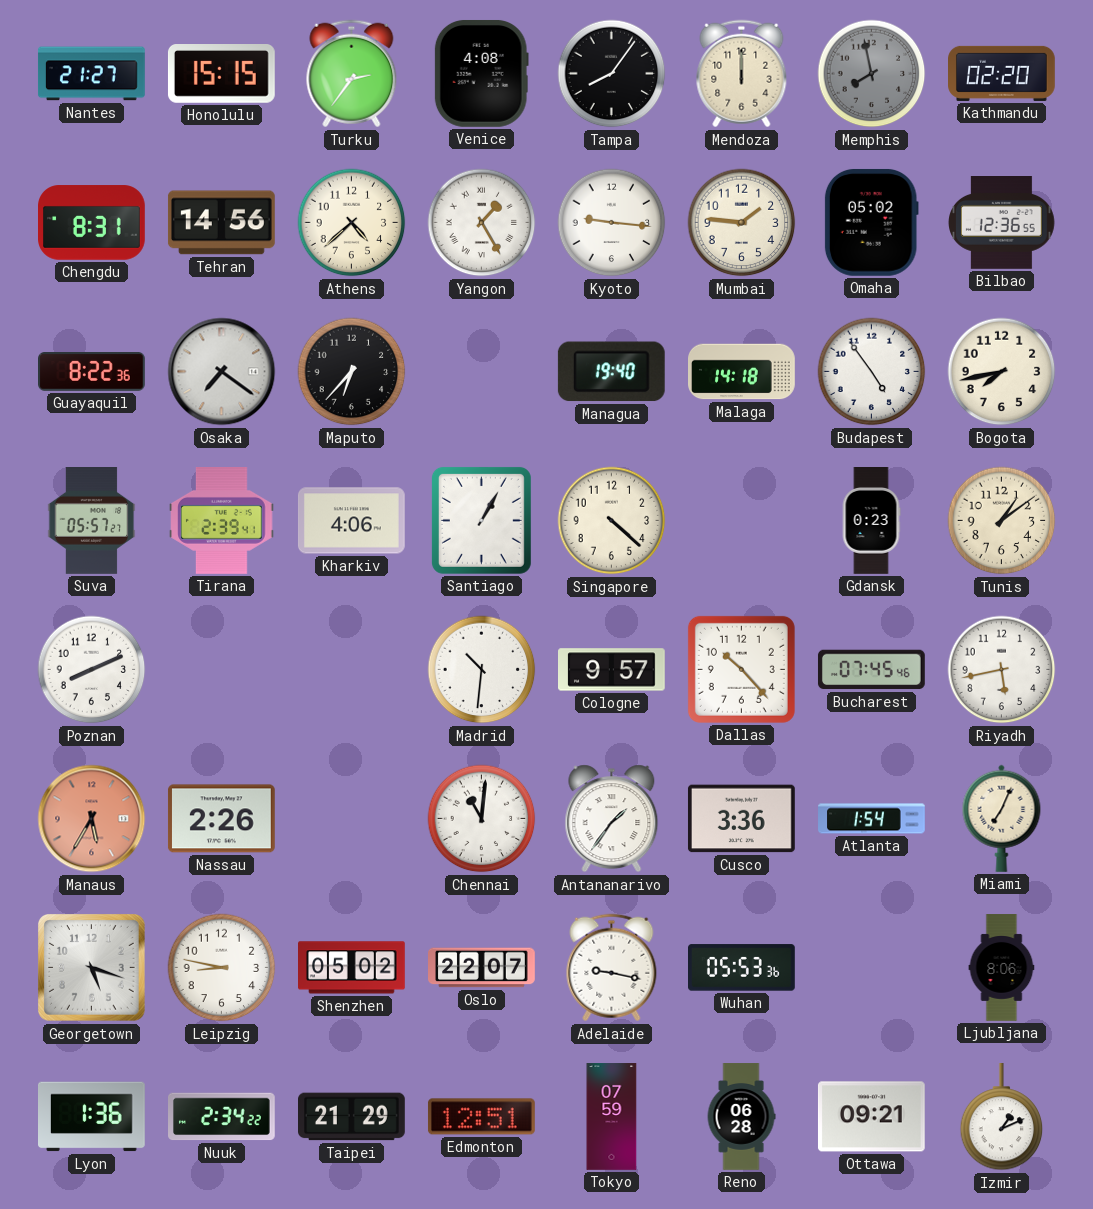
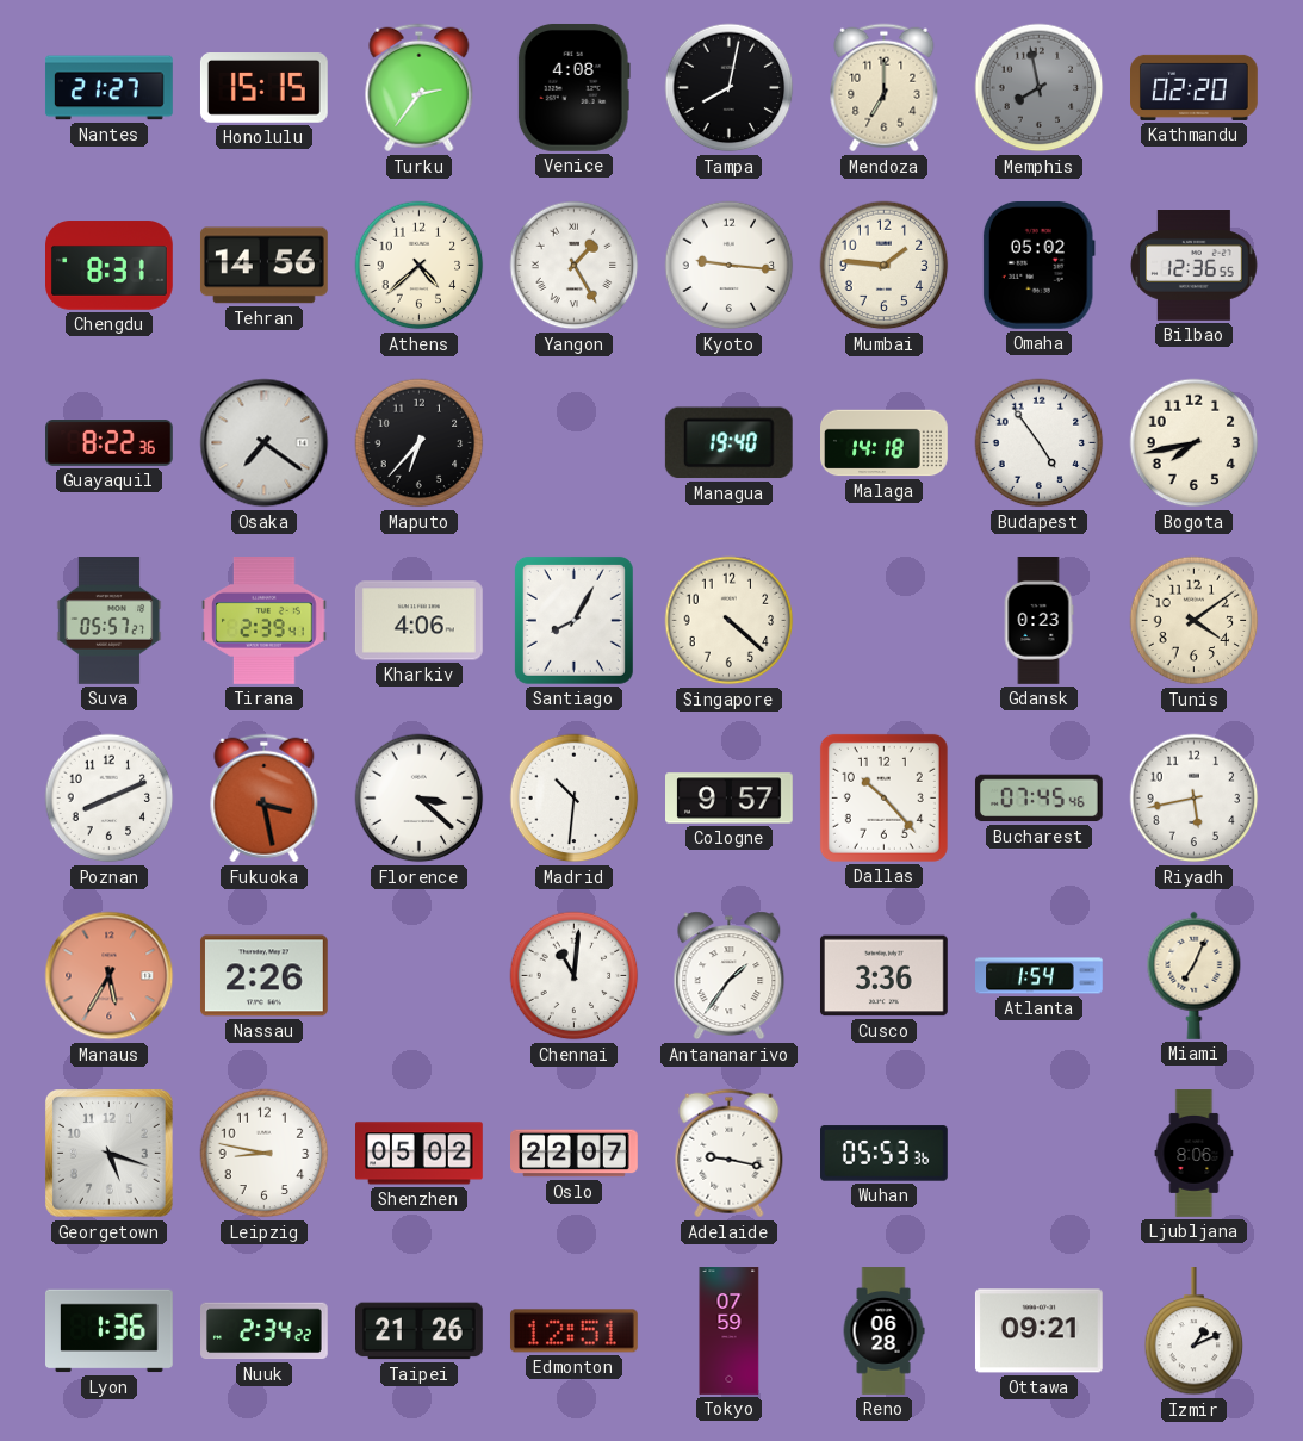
Tampa: 8:06 -> 8:02
Mendoza: 12:00 -> 7:00
Santiago: 1:05 -> 8:05
Tunis: 1:09 -> 4:09
Fukuoka: none -> 3:28
Florence: none -> 3:22
Taipei: 21:29 -> 21:26
